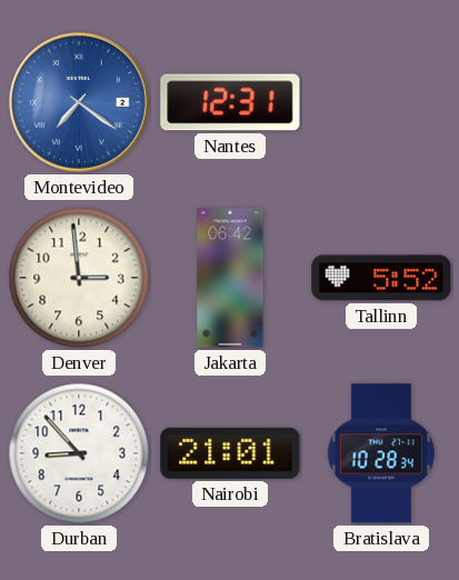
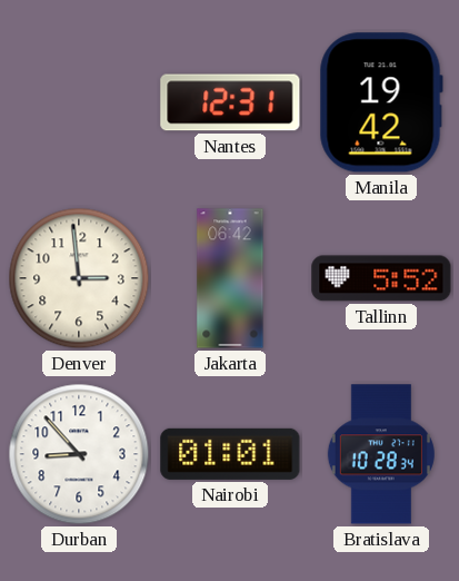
Montevideo: 7:21 -> none
Manila: none -> 19:42
Nairobi: 21:01 -> 01:01
